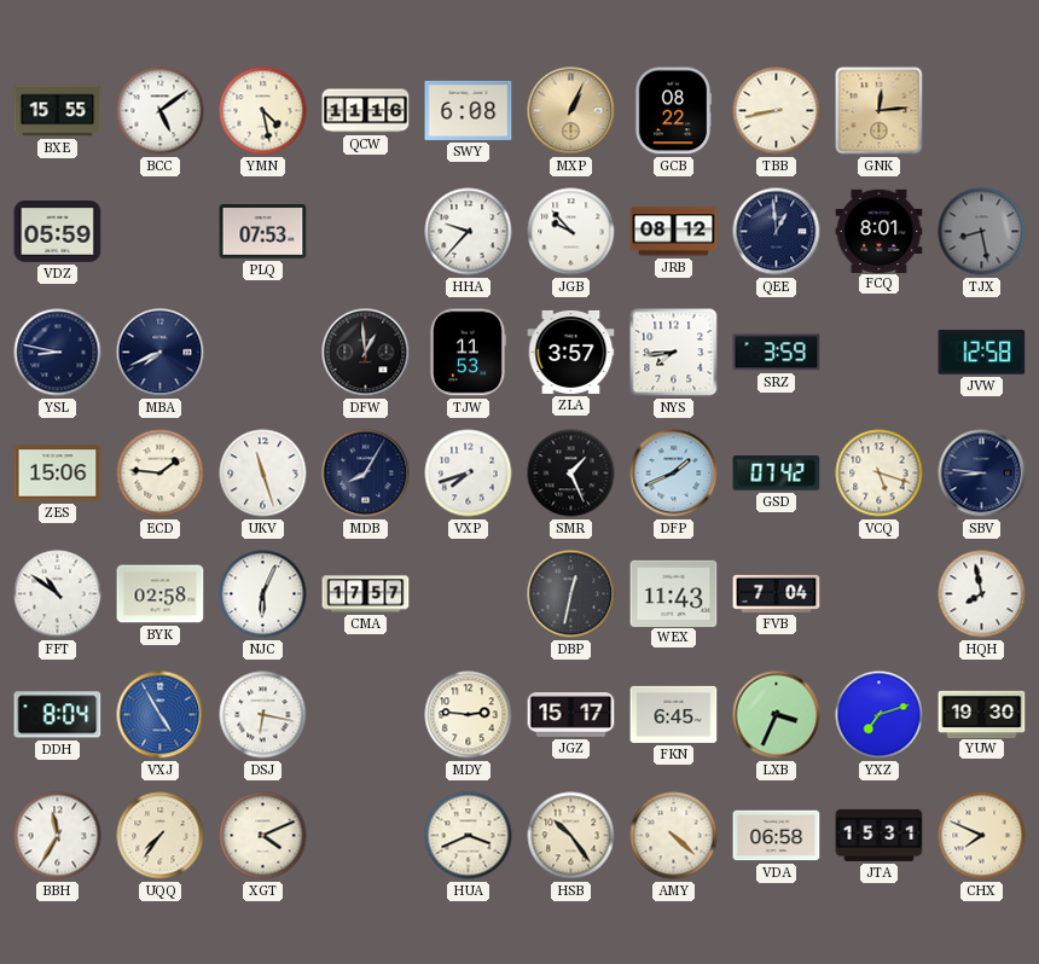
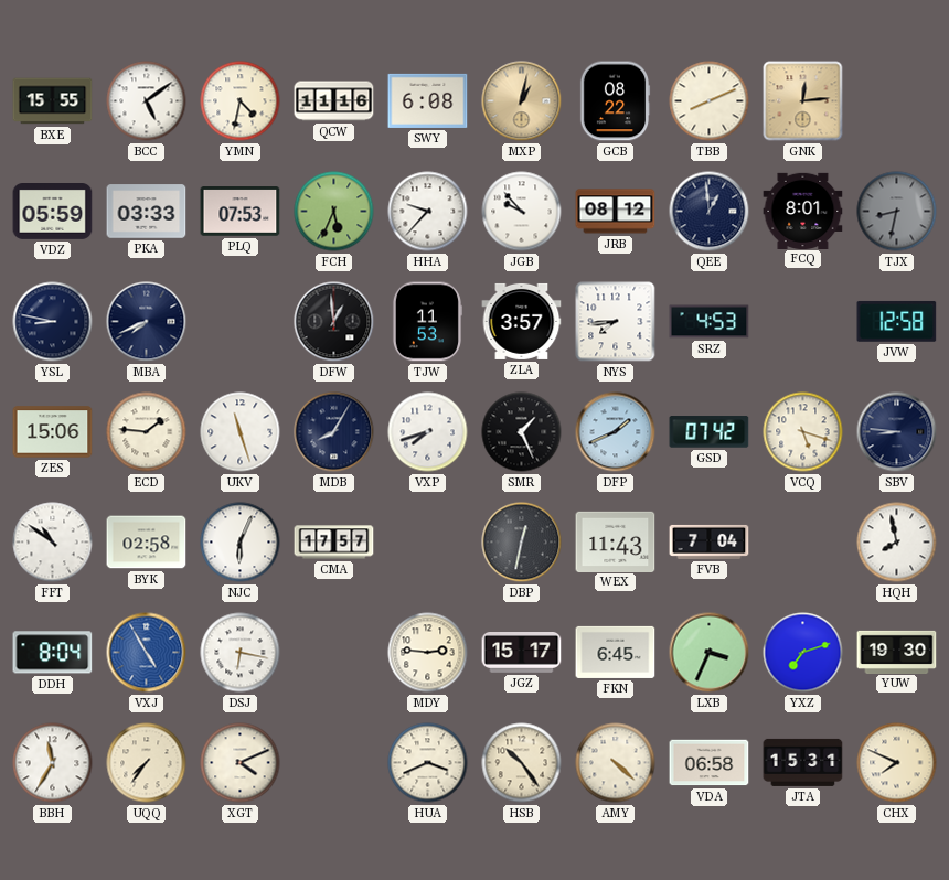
YMN: 4:28 -> 4:32
MXP: 1:04 -> 1:02
TBB: 8:43 -> 8:11
PKA: none -> 03:33
FCH: none -> 5:34
TJX: 8:28 -> 8:32
SRZ: 3:59 -> 4:53
